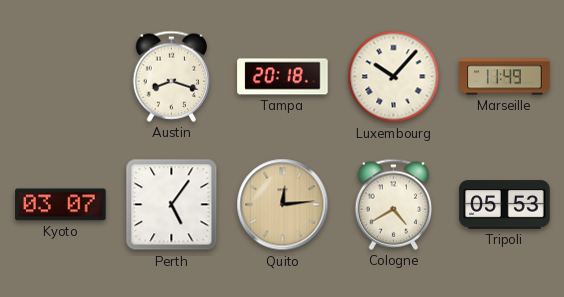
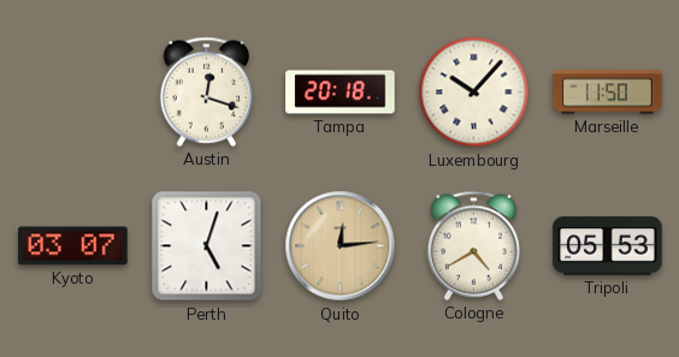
Austin: 8:18 -> 12:18
Marseille: 11:49 -> 11:50
Perth: 5:06 -> 5:03
